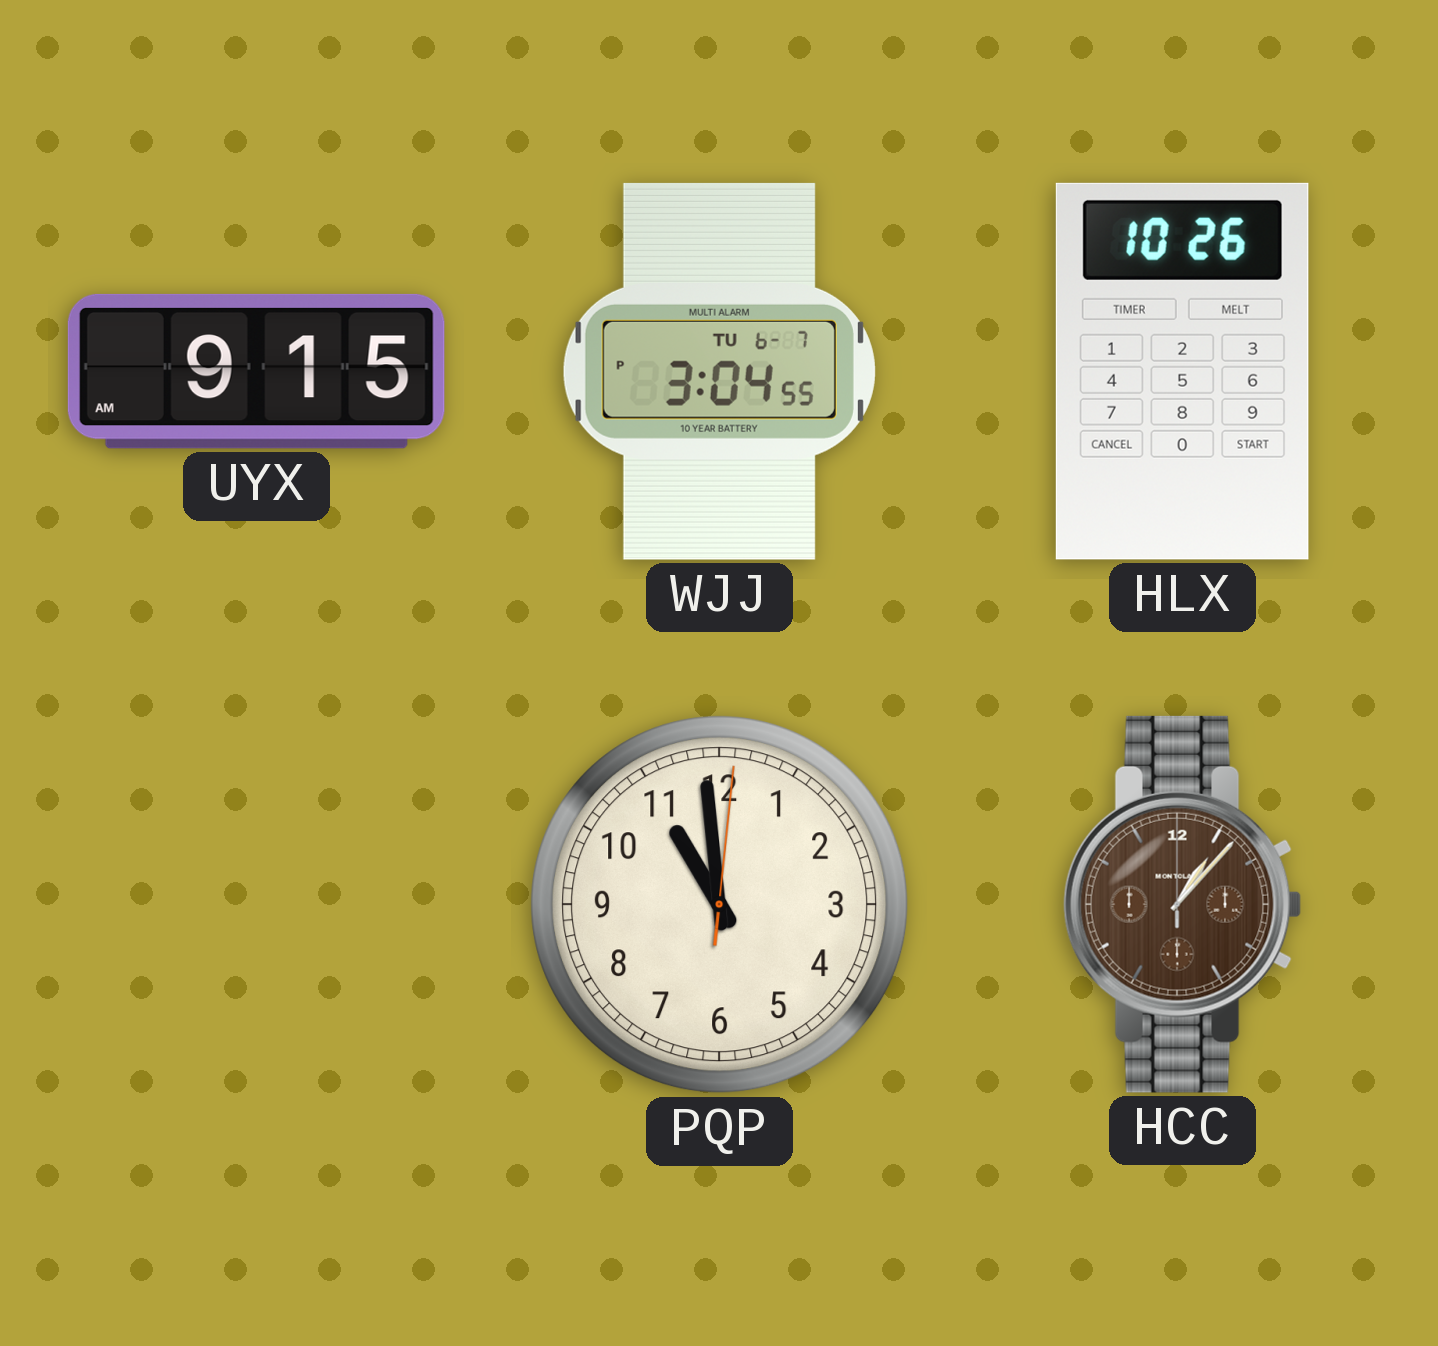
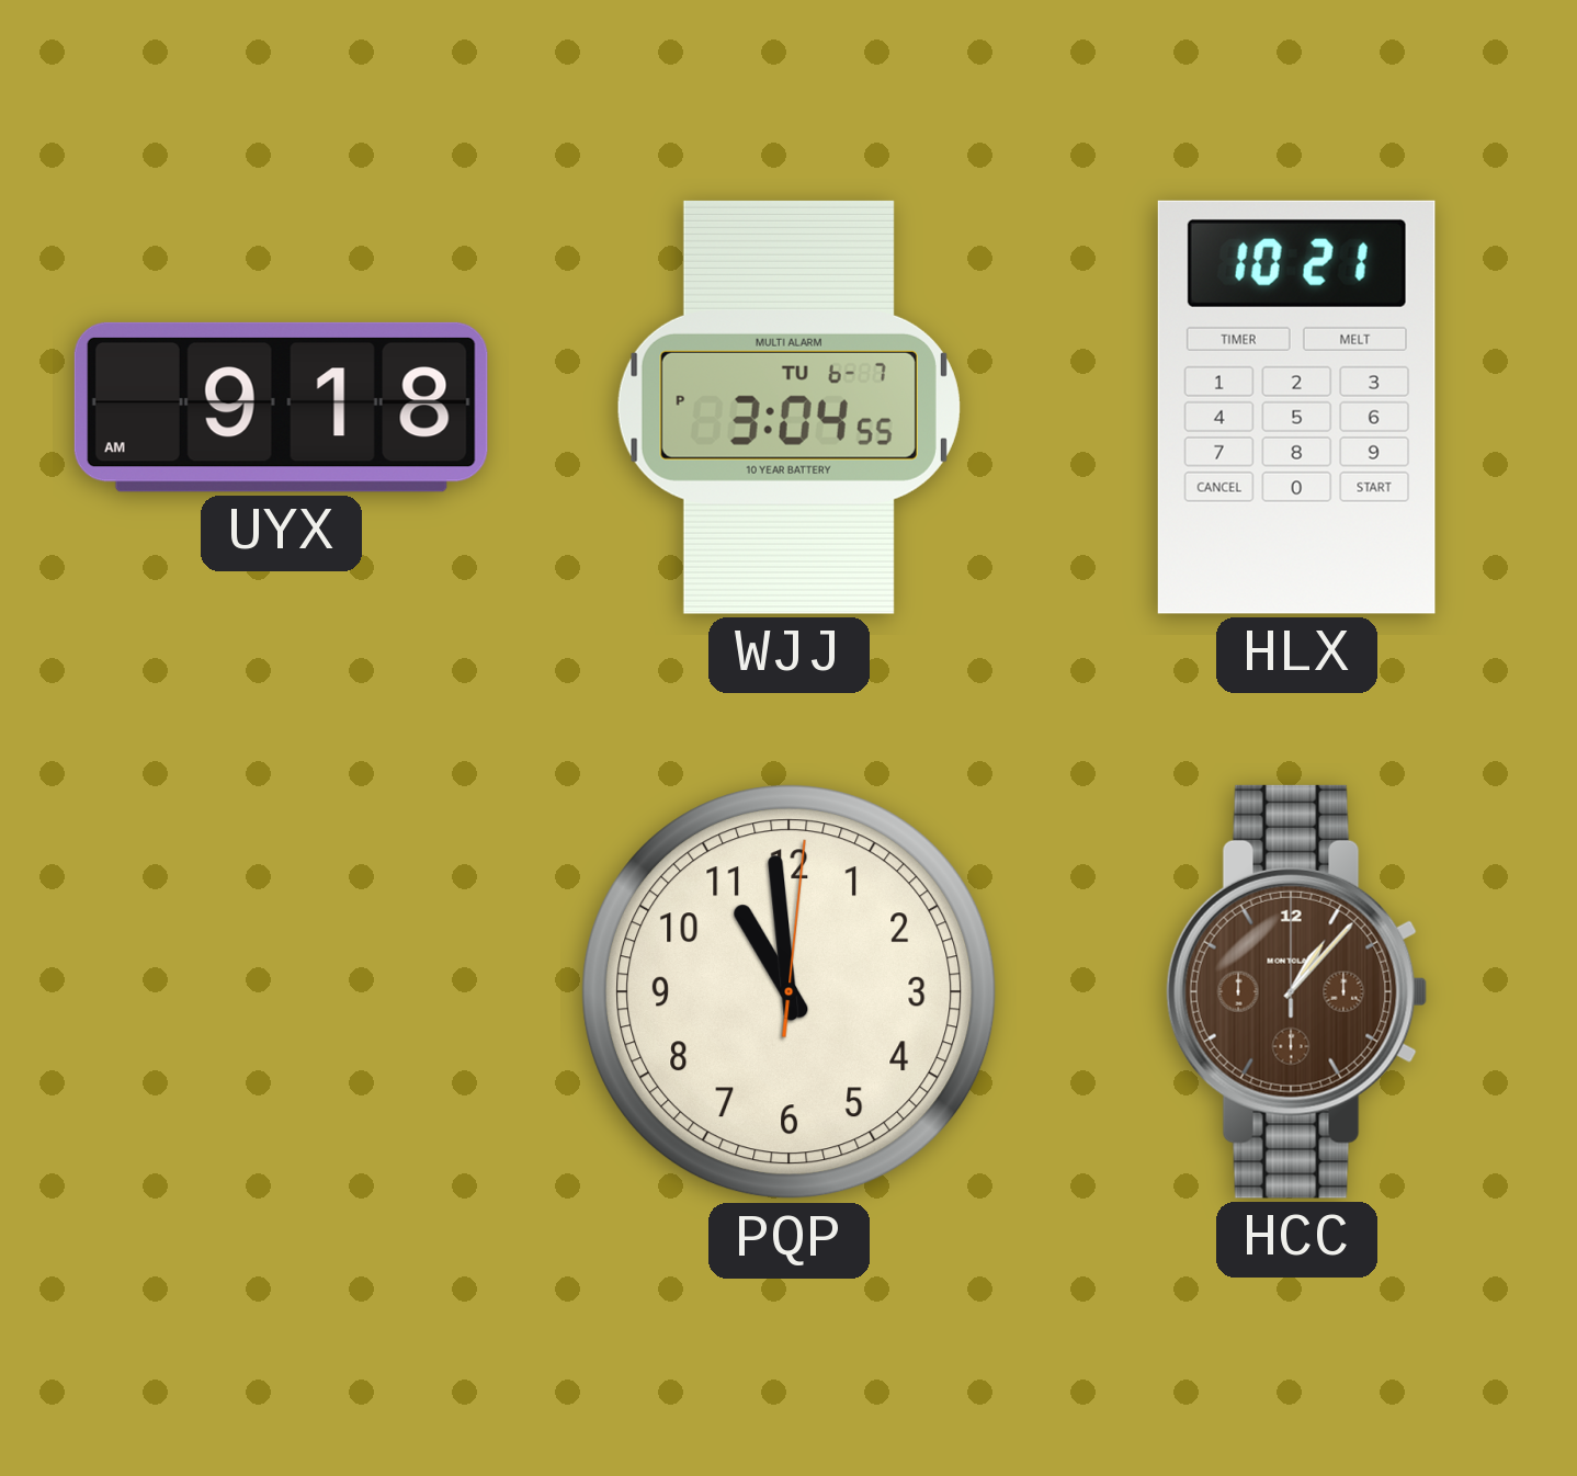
UYX: 9:15 -> 9:18
HLX: 10:26 -> 10:21
